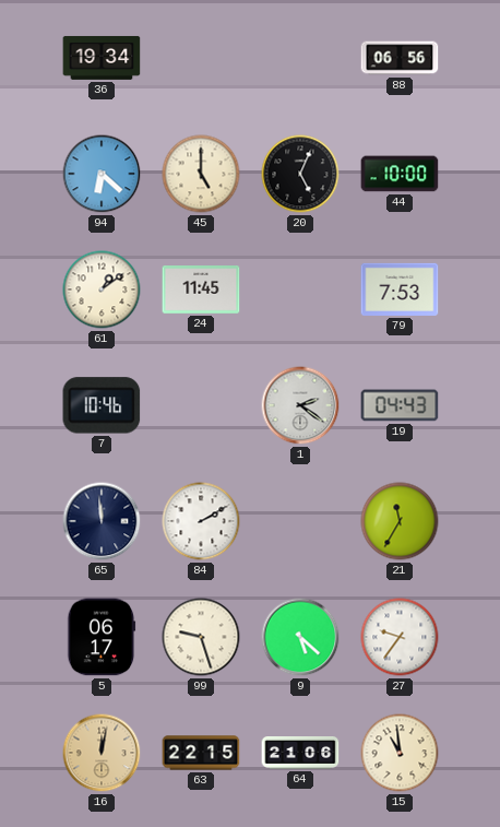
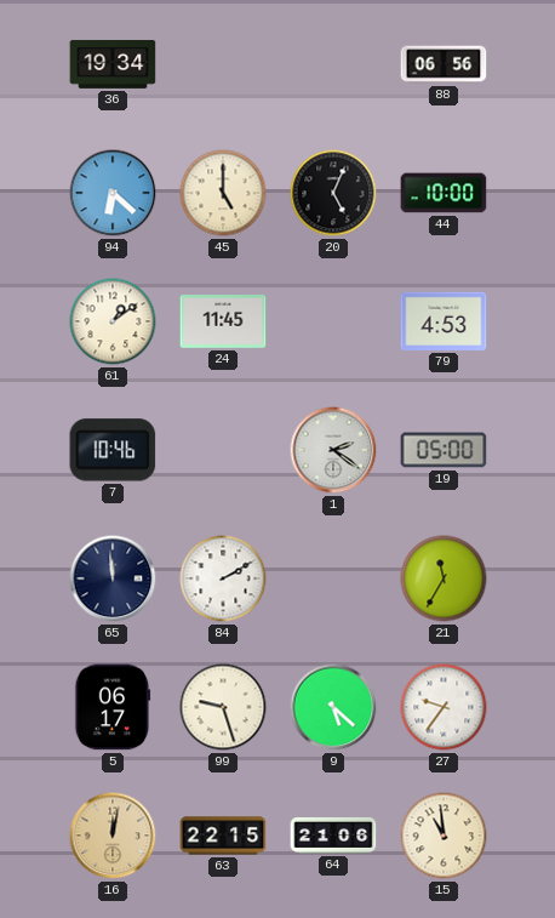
79: 7:53 -> 4:53
19: 04:43 -> 05:00
